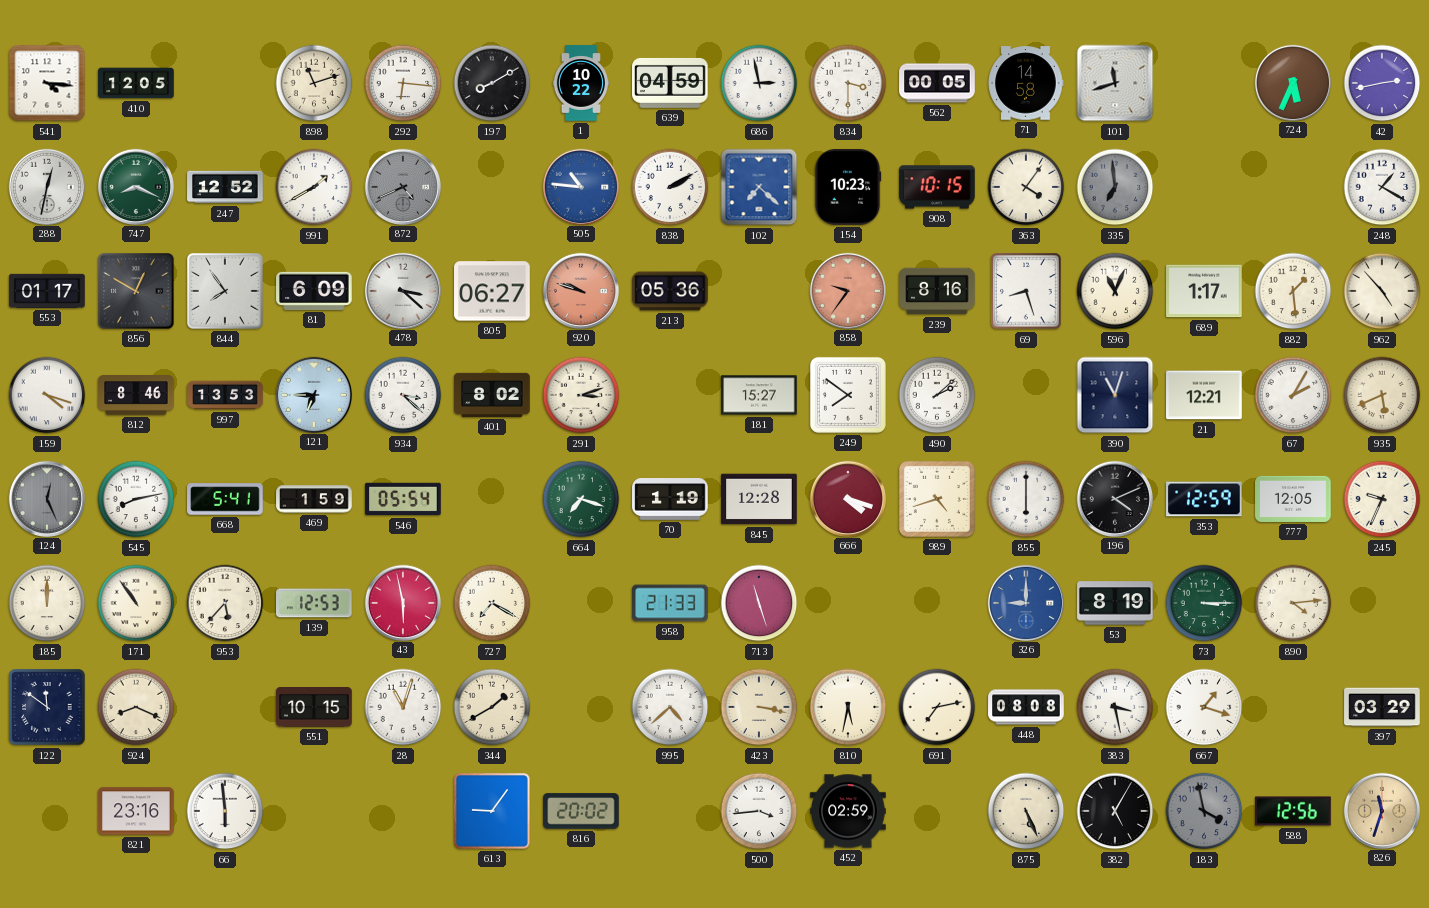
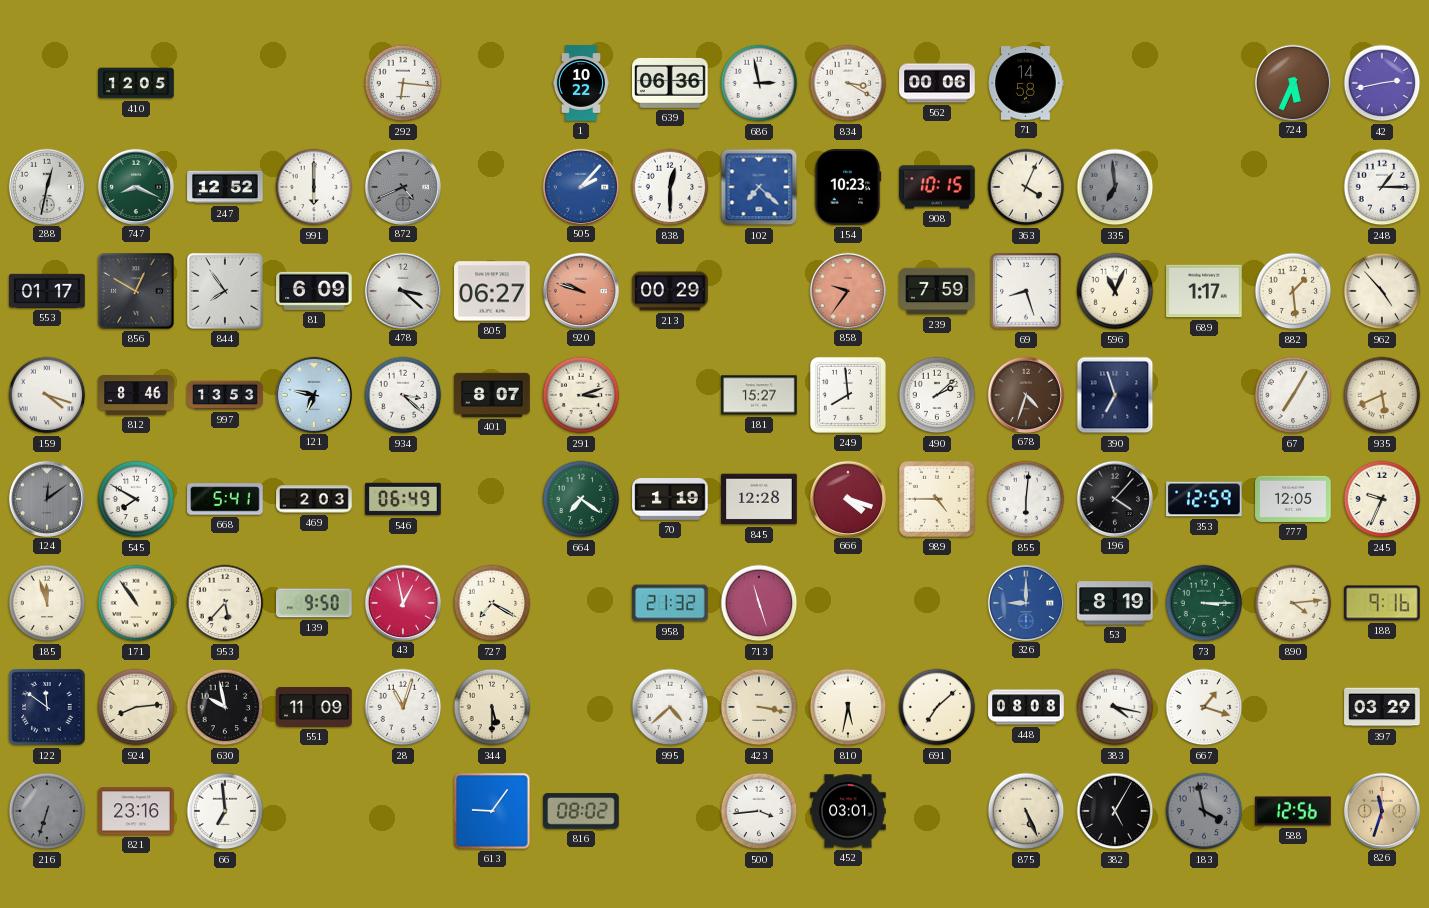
541: 4:16 -> none
898: 11:12 -> none
197: 8:10 -> none
639: 04:59 -> 06:36
834: 3:30 -> 3:20
562: 00:05 -> 00:06
101: 11:42 -> none
991: 1:40 -> 6:00
505: 10:46 -> 2:07
838: 2:10 -> 12:30
363: 4:06 -> 4:04
248: 1:20 -> 1:15
213: 05:36 -> 00:29
239: 8:16 -> 7:59
121: 6:45 -> 6:47
401: 8:02 -> 8:07
249: 7:51 -> 7:59
678: none -> 4:33
390: 11:03 -> 6:57
21: 12:21 -> none
67: 2:05 -> 7:05
124: 12:26 -> 12:09
545: 8:13 -> 7:50
469: 1:59 -> 2:03
546: 05:54 -> 06:49
664: 7:18 -> 7:21
989: 4:42 -> 4:45
855: 6:00 -> 6:01
196: 4:11 -> 4:07
185: 12:00 -> 11:57
139: 12:53 -> 9:50
43: 5:58 -> 12:58
958: 21:33 -> 21:32
188: none -> 9:16
924: 8:19 -> 8:14
630: none -> 9:58
551: 10:15 -> 11:09
344: 1:40 -> 5:30
691: 7:13 -> 7:08
383: 3:28 -> 4:17
216: none -> 6:33
66: 5:59 -> 6:59
816: 20:02 -> 08:02
452: 02:59 -> 03:01
